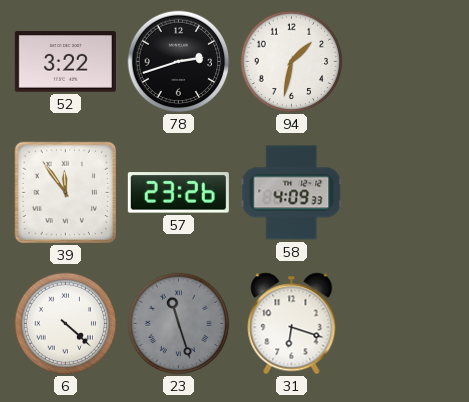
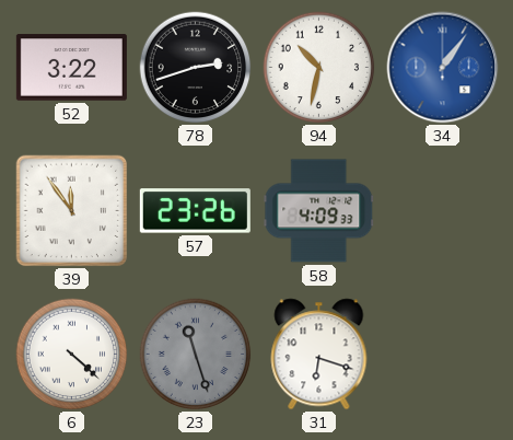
94: 1:32 -> 10:32
34: none -> 1:06
